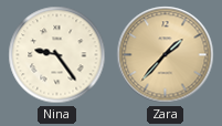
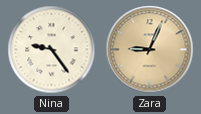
Zara: 1:37 -> 9:04
